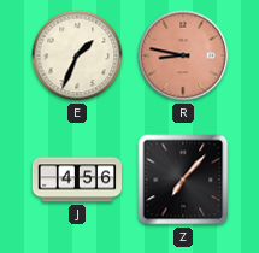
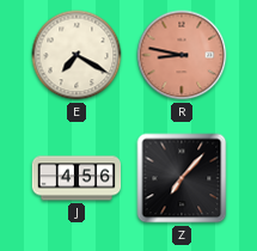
E: 1:34 -> 7:20
